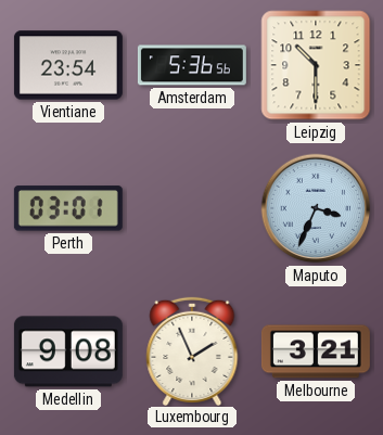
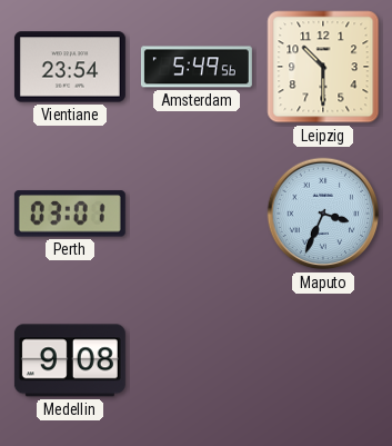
Amsterdam: 5:36 -> 5:49
Luxembourg: 1:56 -> none
Melbourne: 3:21 -> none
